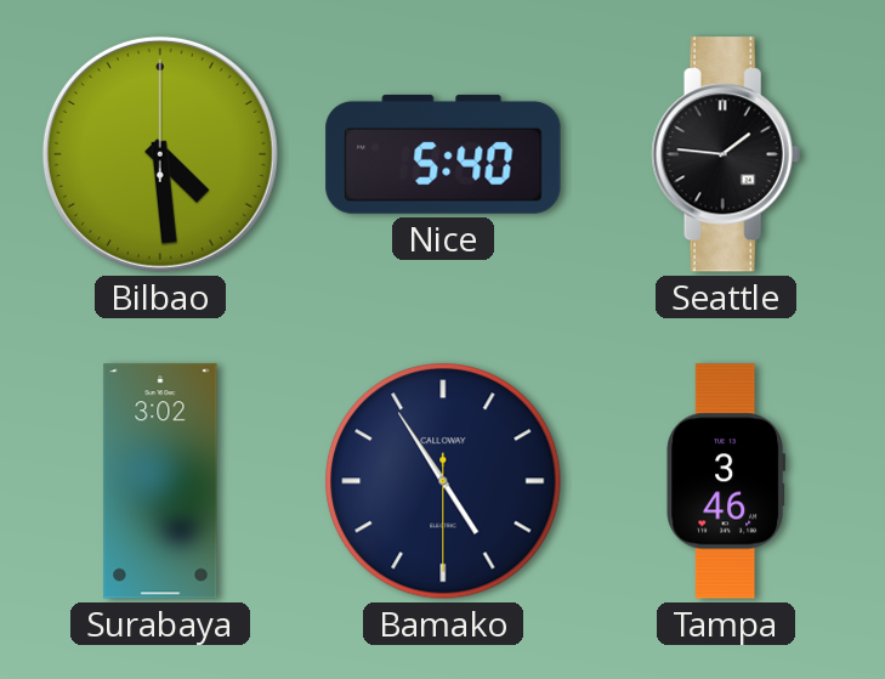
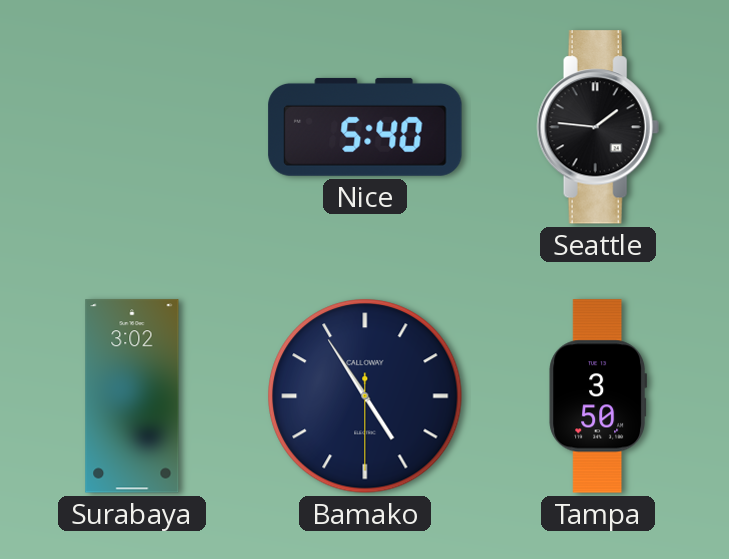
Bilbao: 4:29 -> none
Tampa: 3:46 -> 3:50
